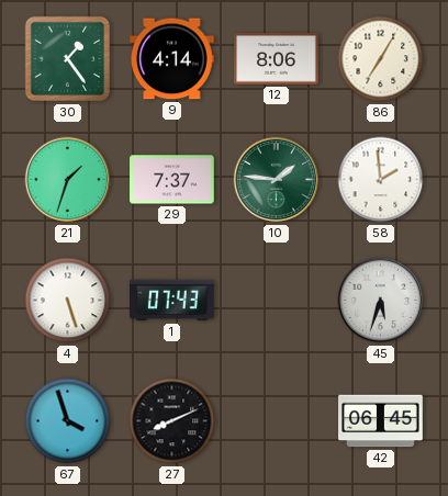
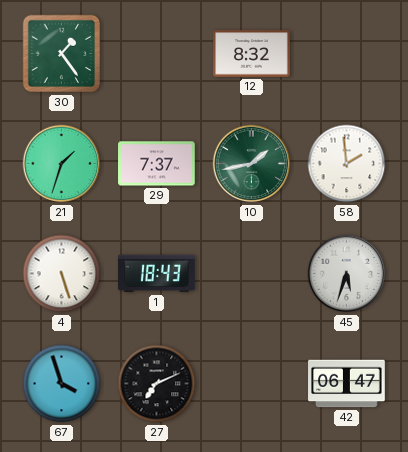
9: 4:14 -> none
12: 8:06 -> 8:32
86: 7:05 -> none
10: 1:46 -> 1:43
1: 07:43 -> 18:43
27: 8:11 -> 7:11
42: 06:45 -> 06:47
